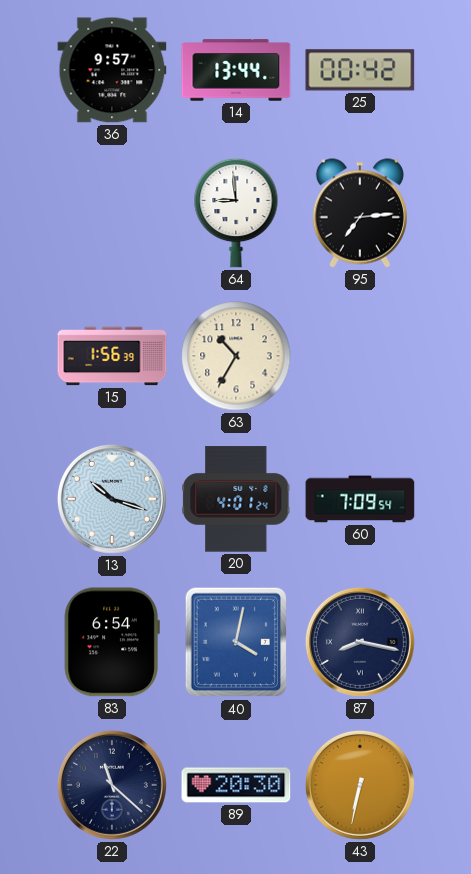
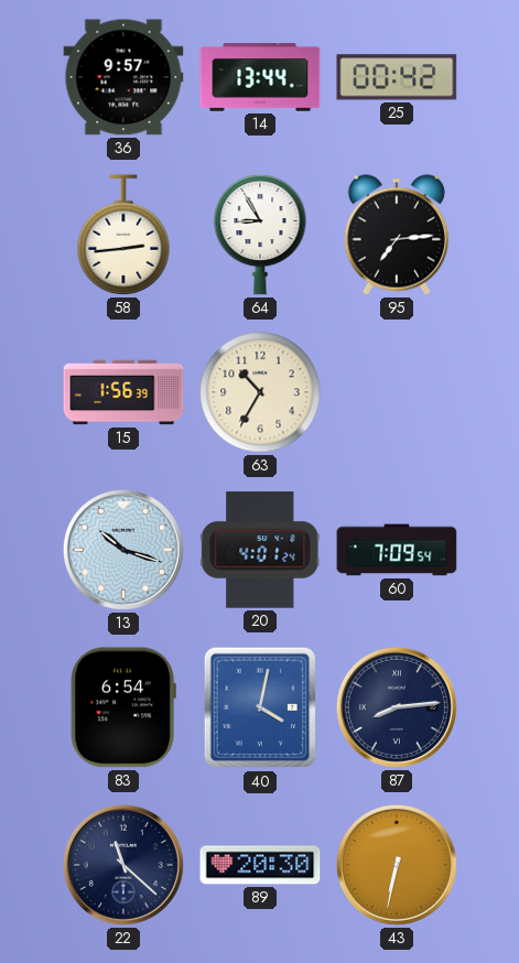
58: none -> 2:44
64: 8:59 -> 8:55
87: 8:17 -> 8:14
